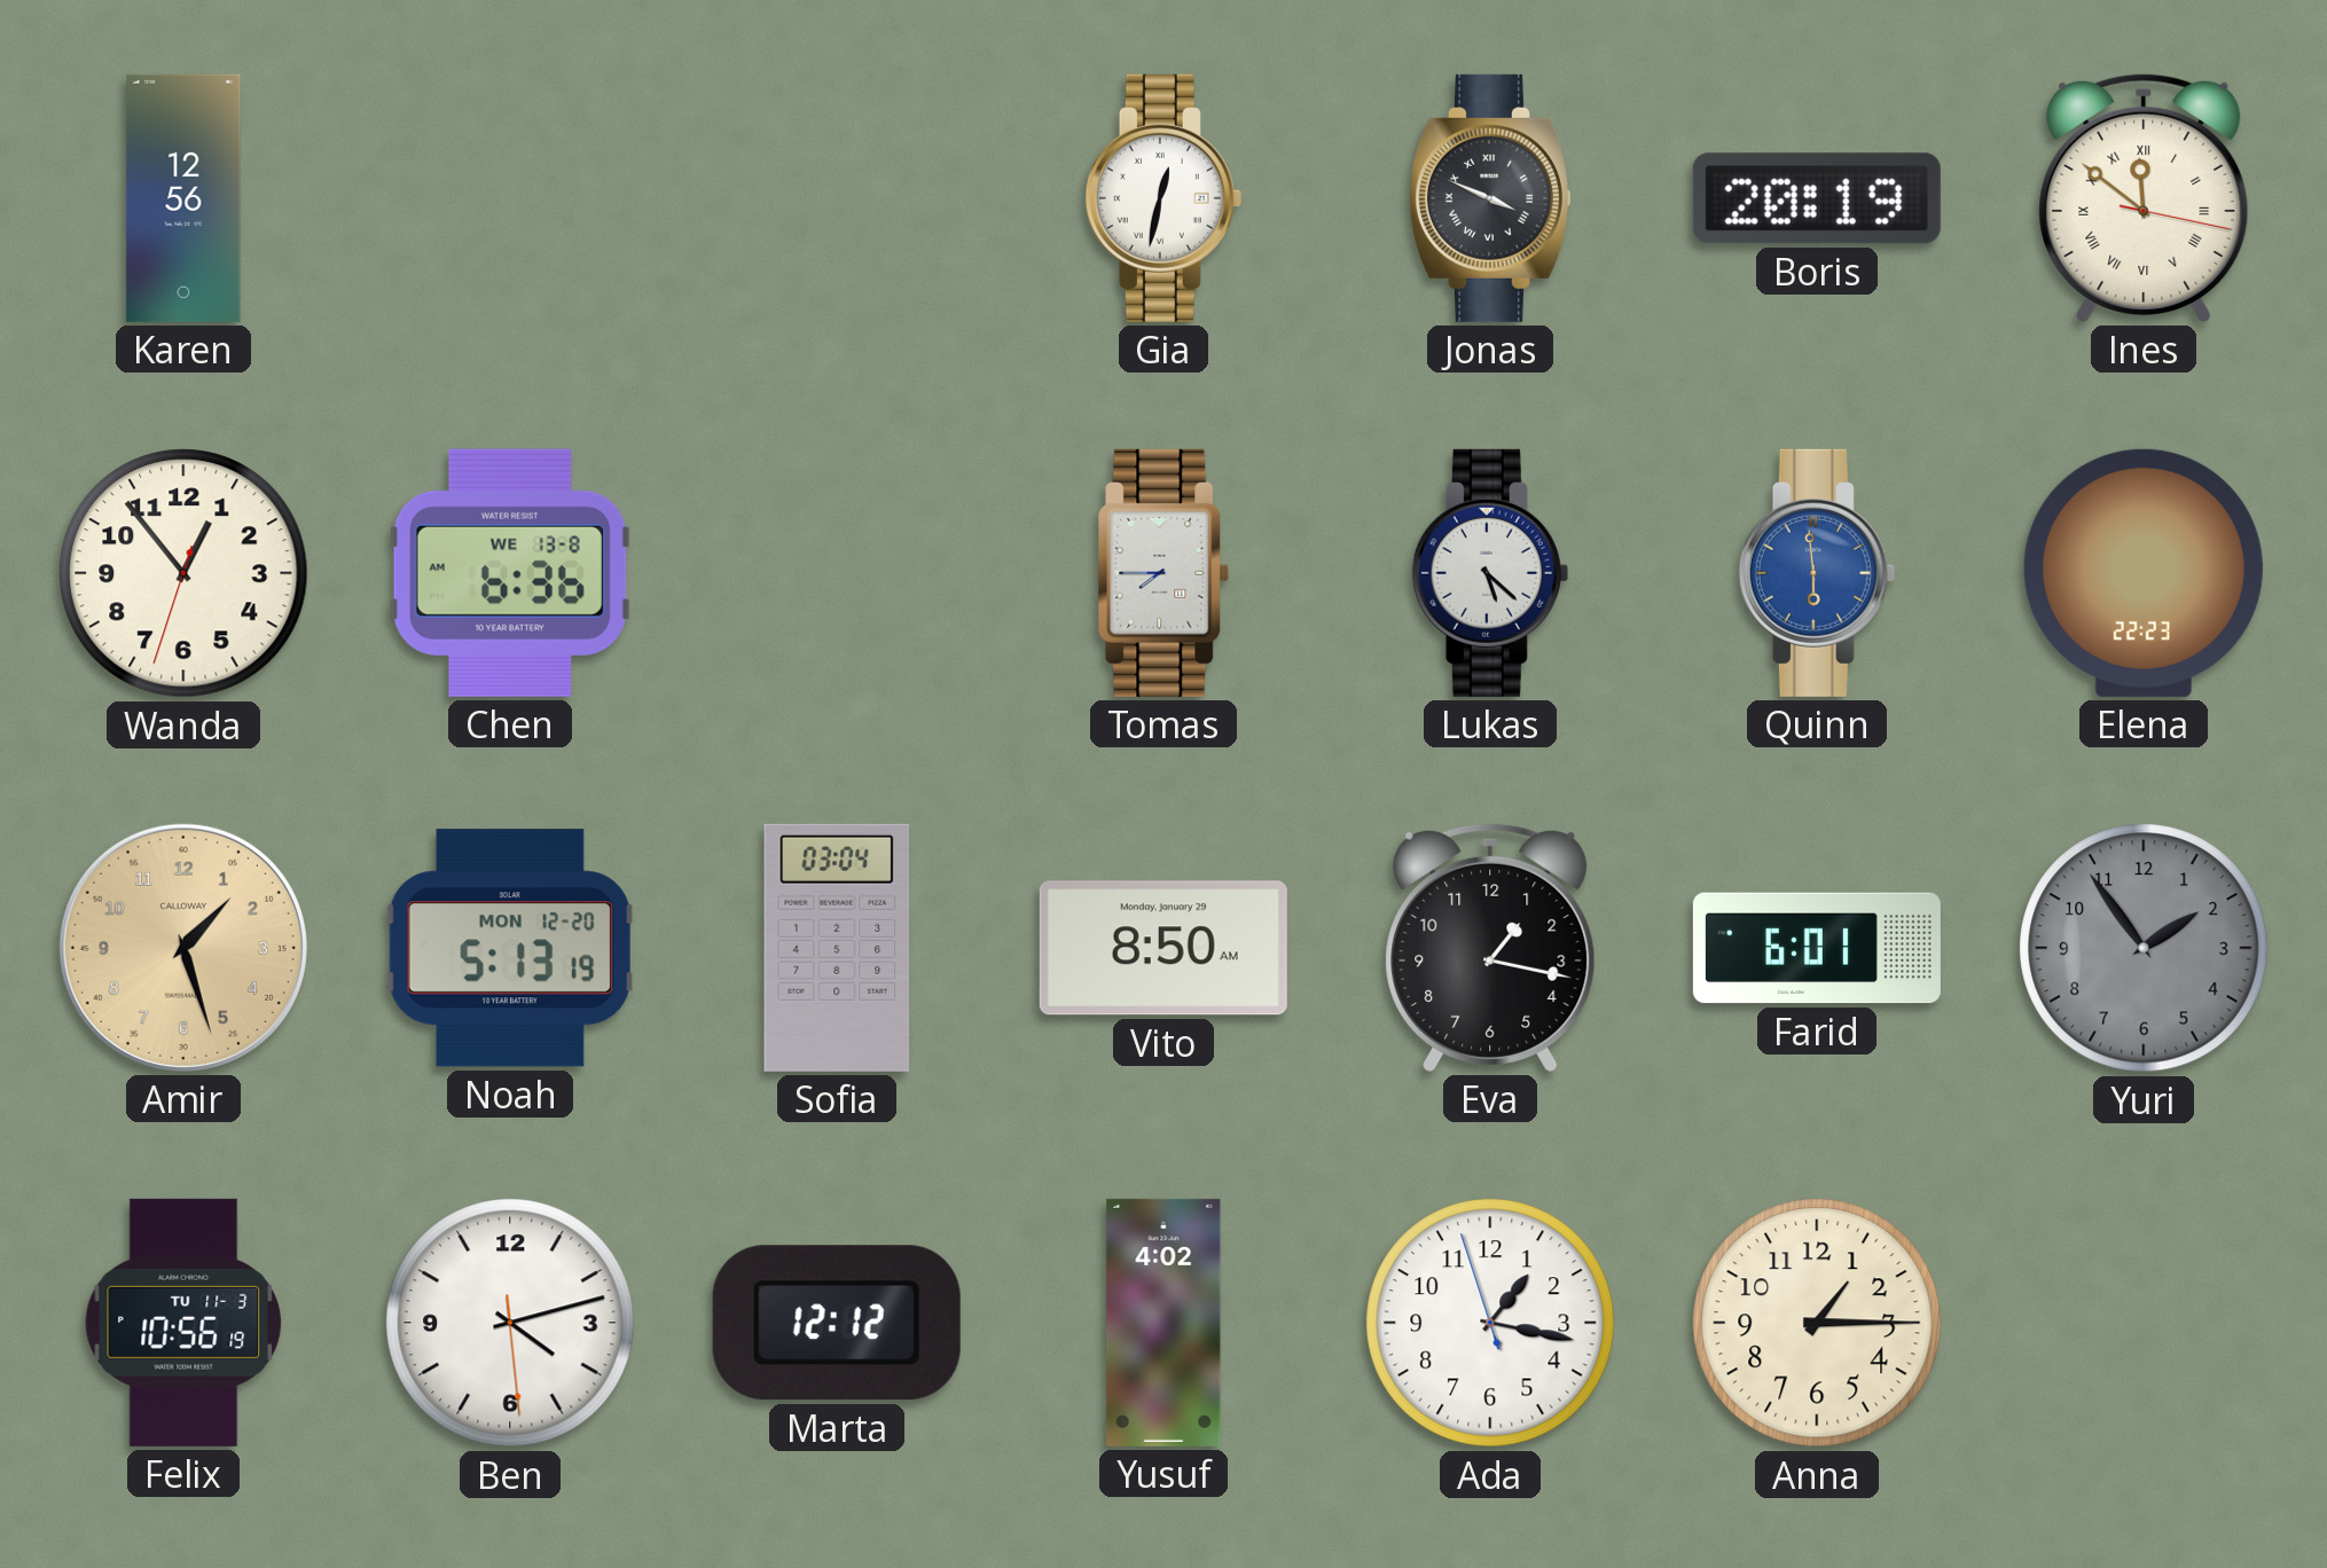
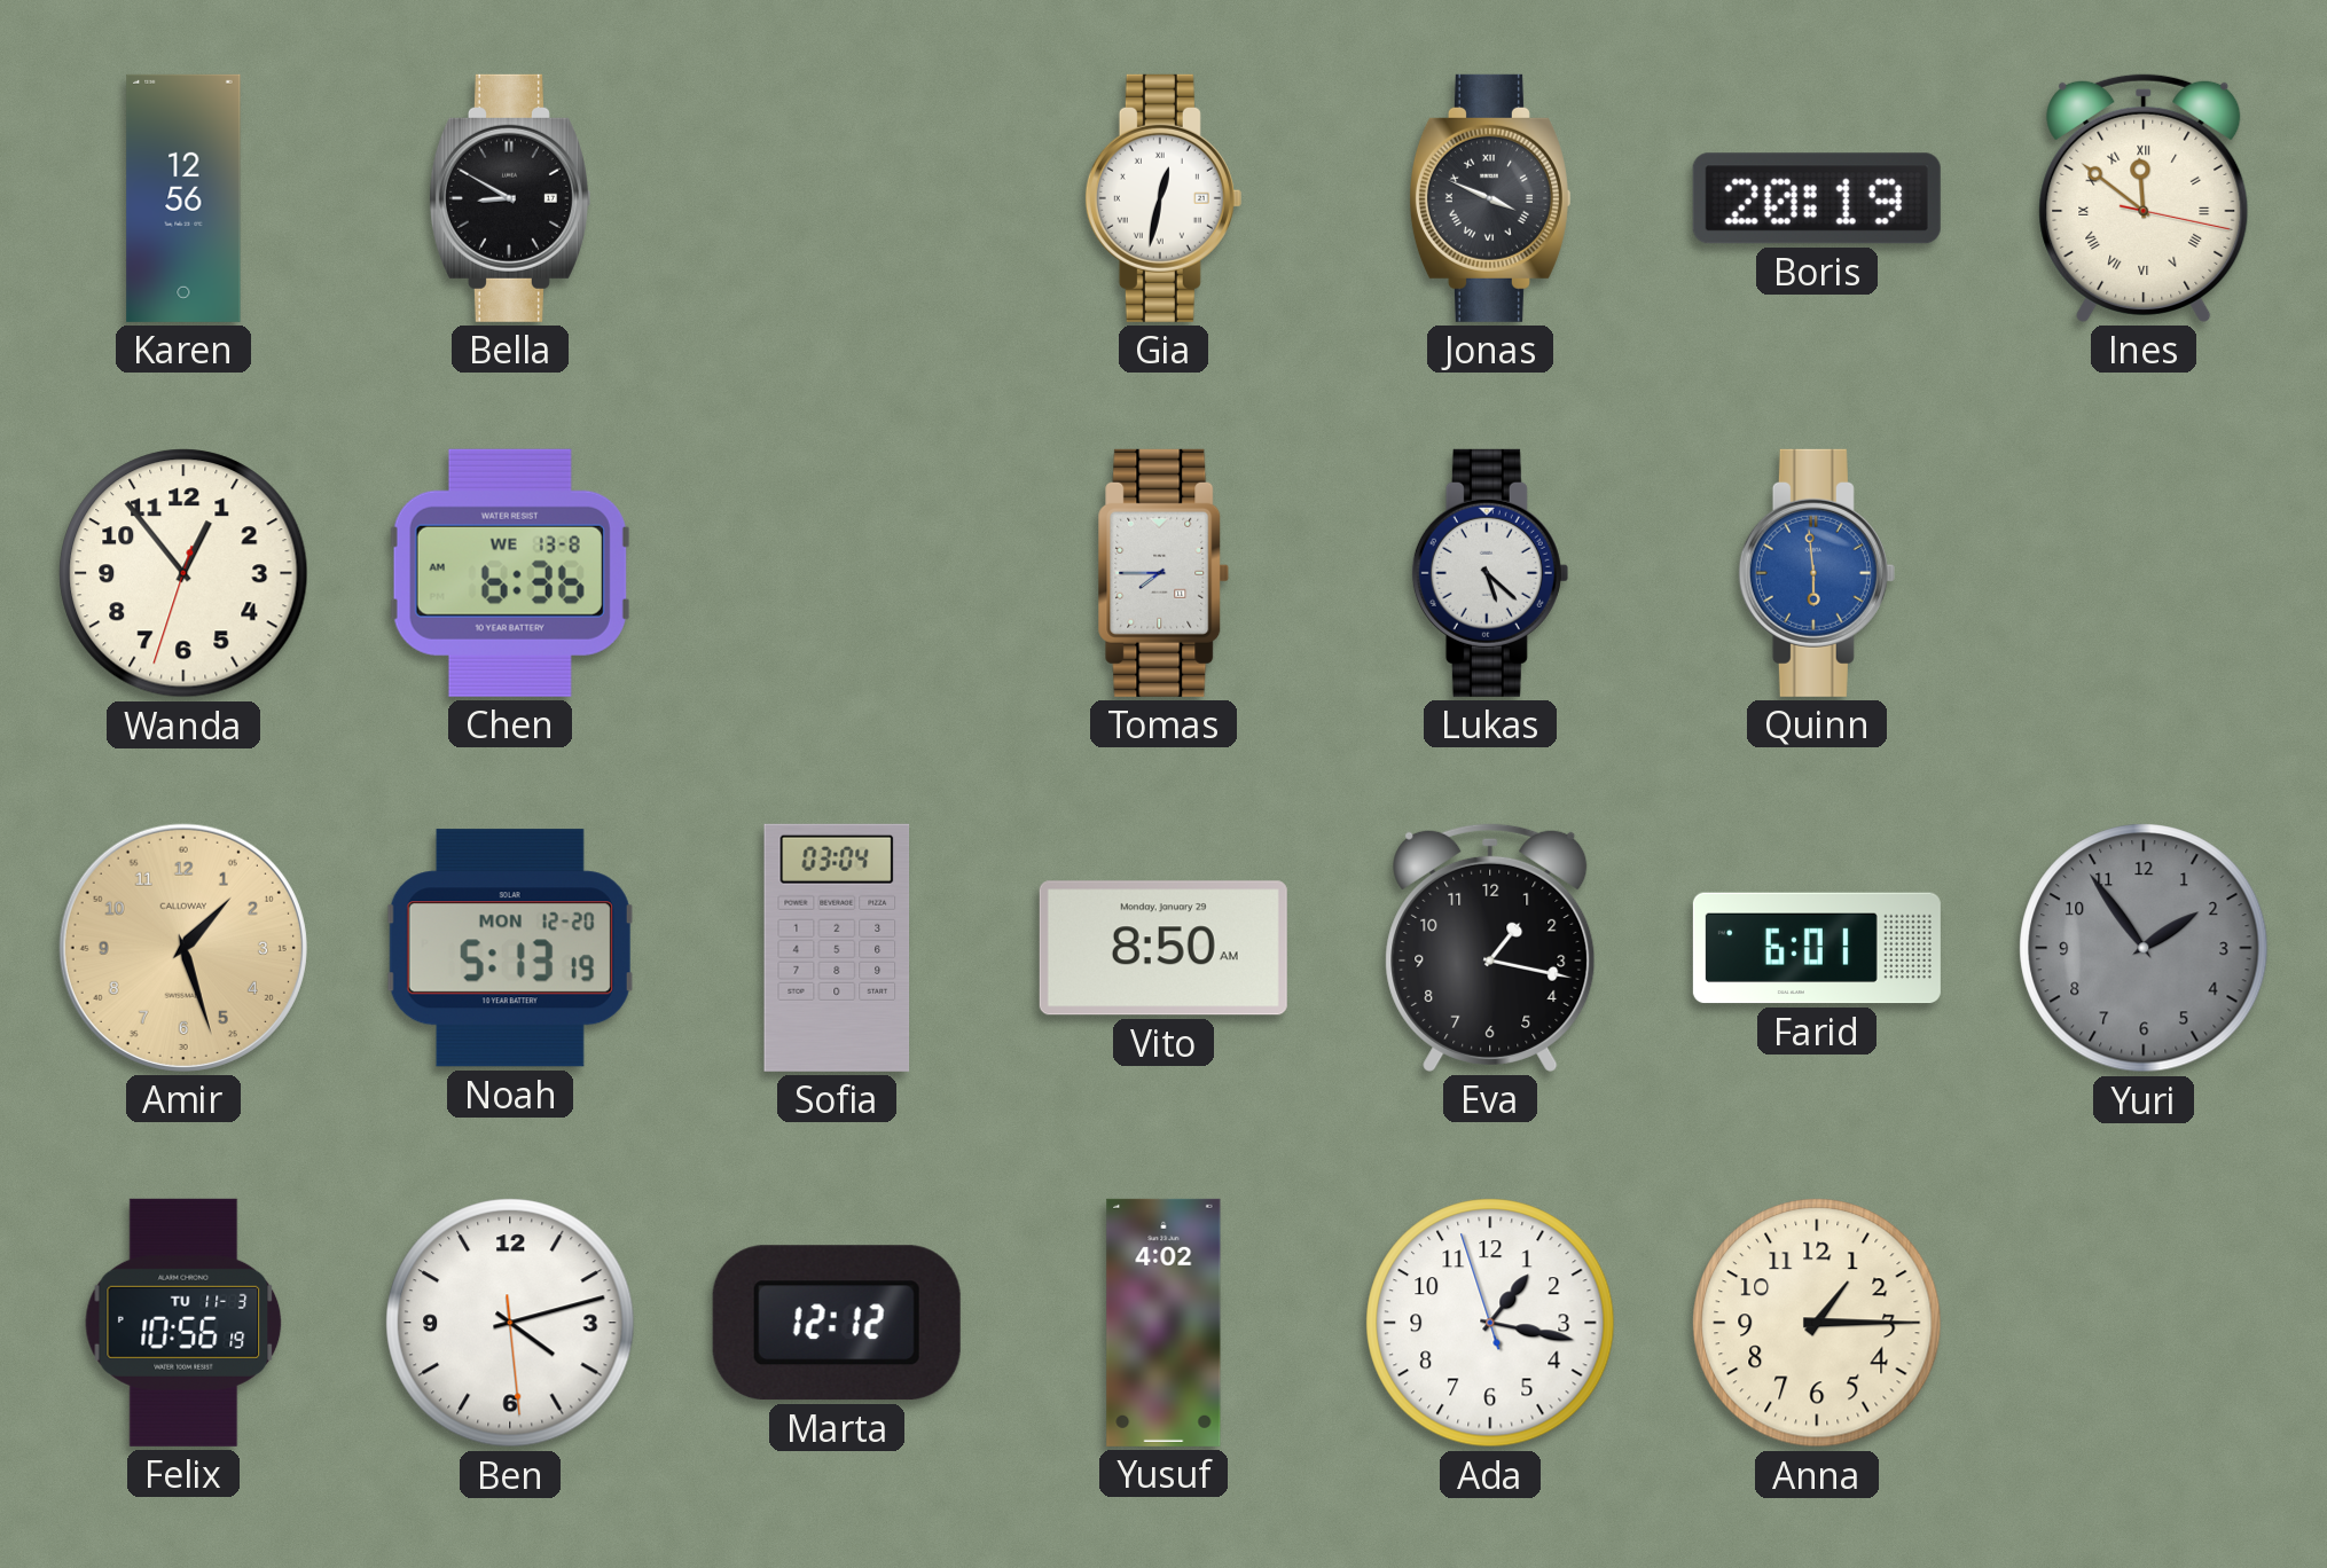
Bella: none -> 8:50
Elena: 22:23 -> none
